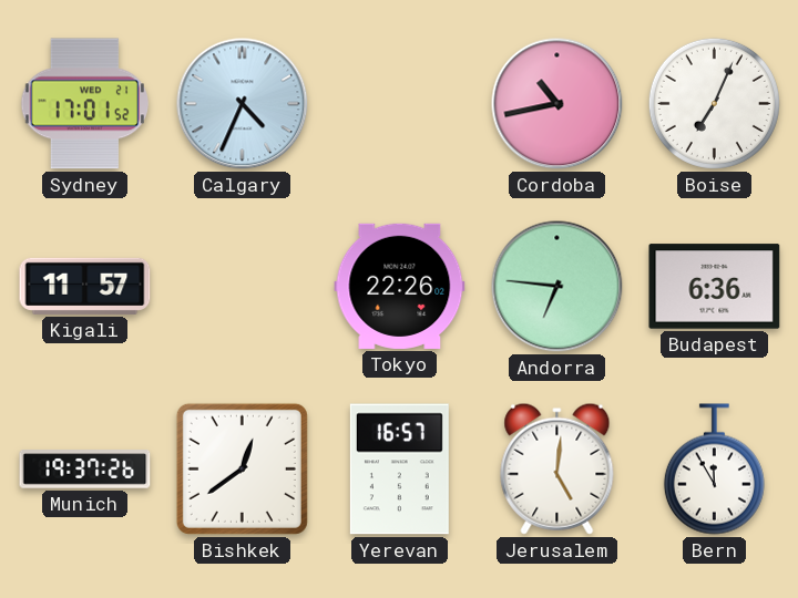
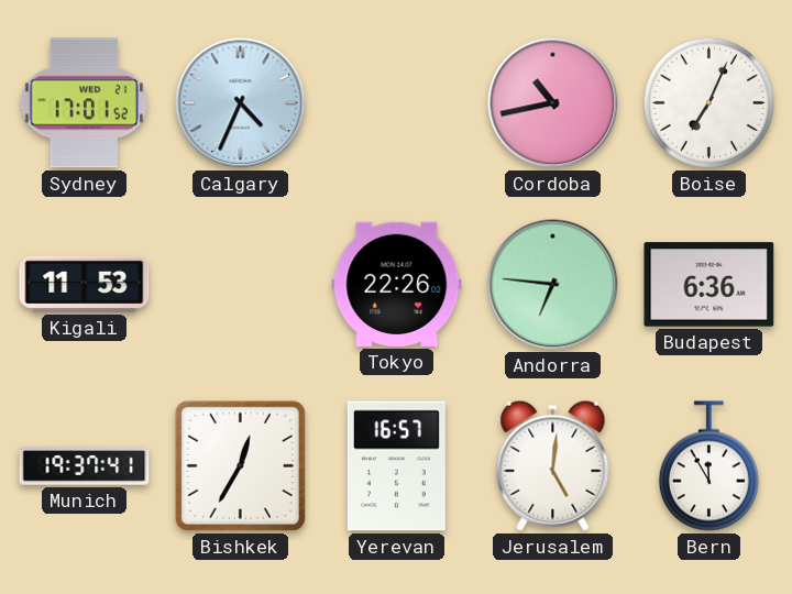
Kigali: 11:57 -> 11:53
Munich: 19:37:26 -> 19:37:41
Bishkek: 12:39 -> 12:35
